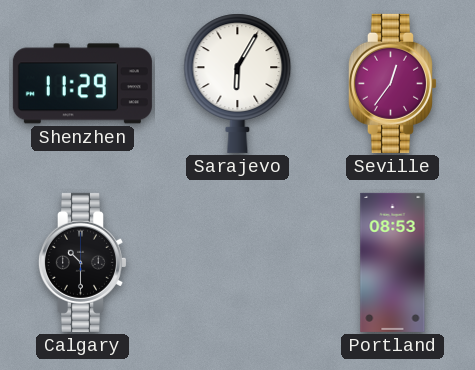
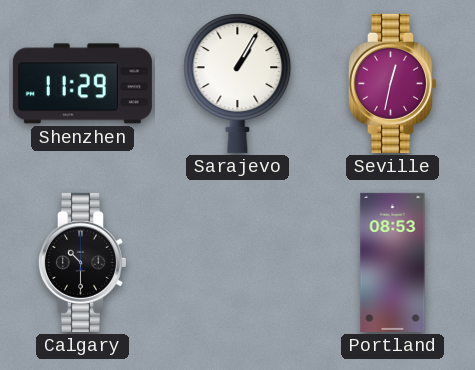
Sarajevo: 6:05 -> 1:05
Seville: 12:36 -> 12:32
